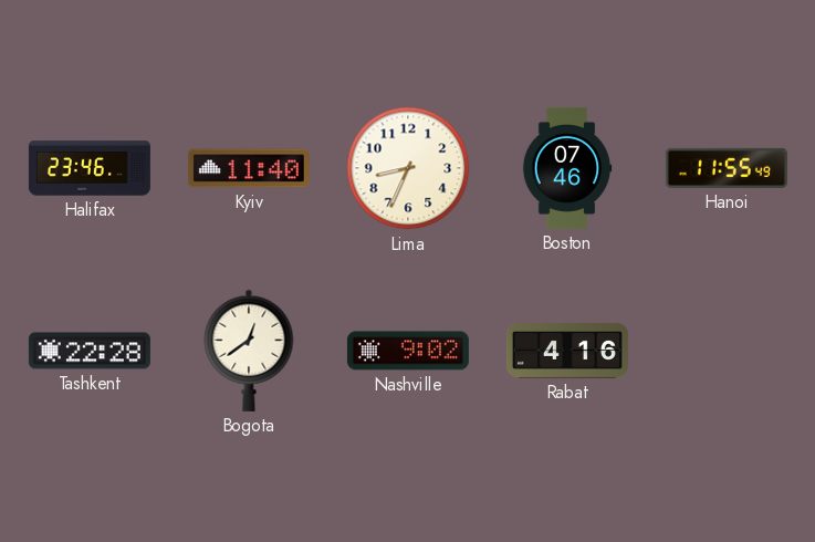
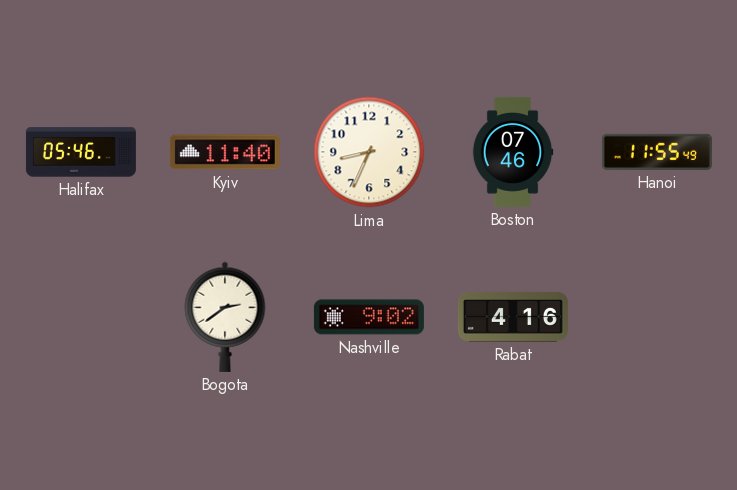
Halifax: 23:46 -> 05:46
Tashkent: 22:28 -> none
Bogota: 12:39 -> 2:39
